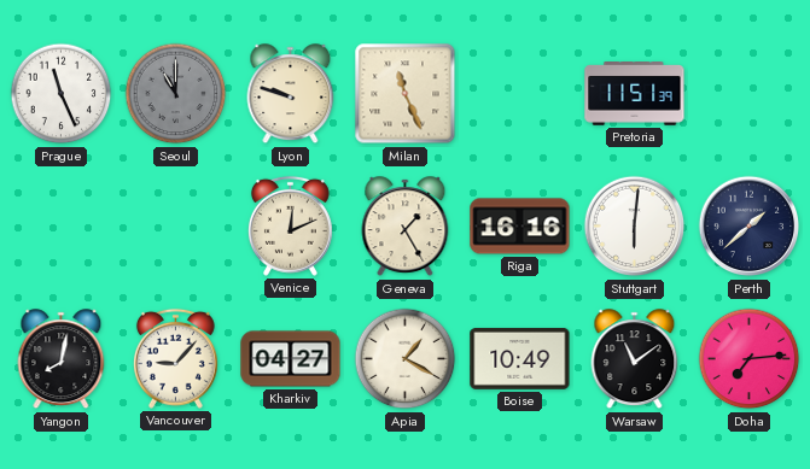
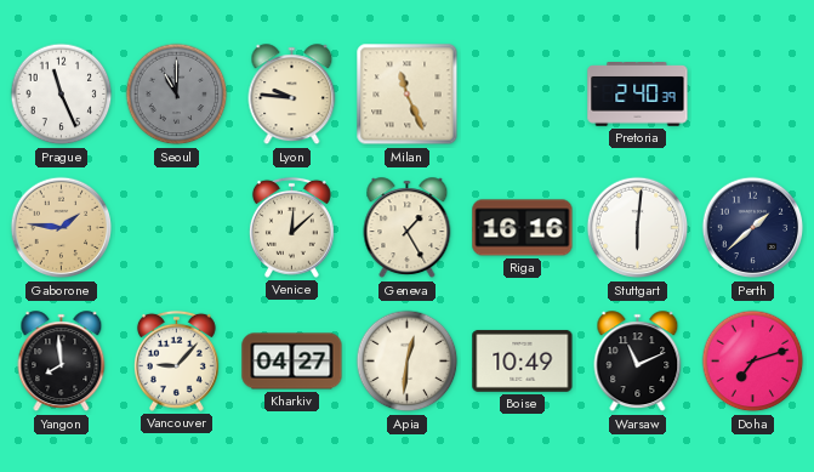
Lyon: 9:48 -> 9:46
Pretoria: 11:51 -> 2:40
Gaborone: none -> 1:46
Venice: 12:11 -> 12:08
Yangon: 8:02 -> 7:59
Apia: 1:20 -> 12:31
Warsaw: 11:09 -> 11:11
Doha: 7:14 -> 7:12
